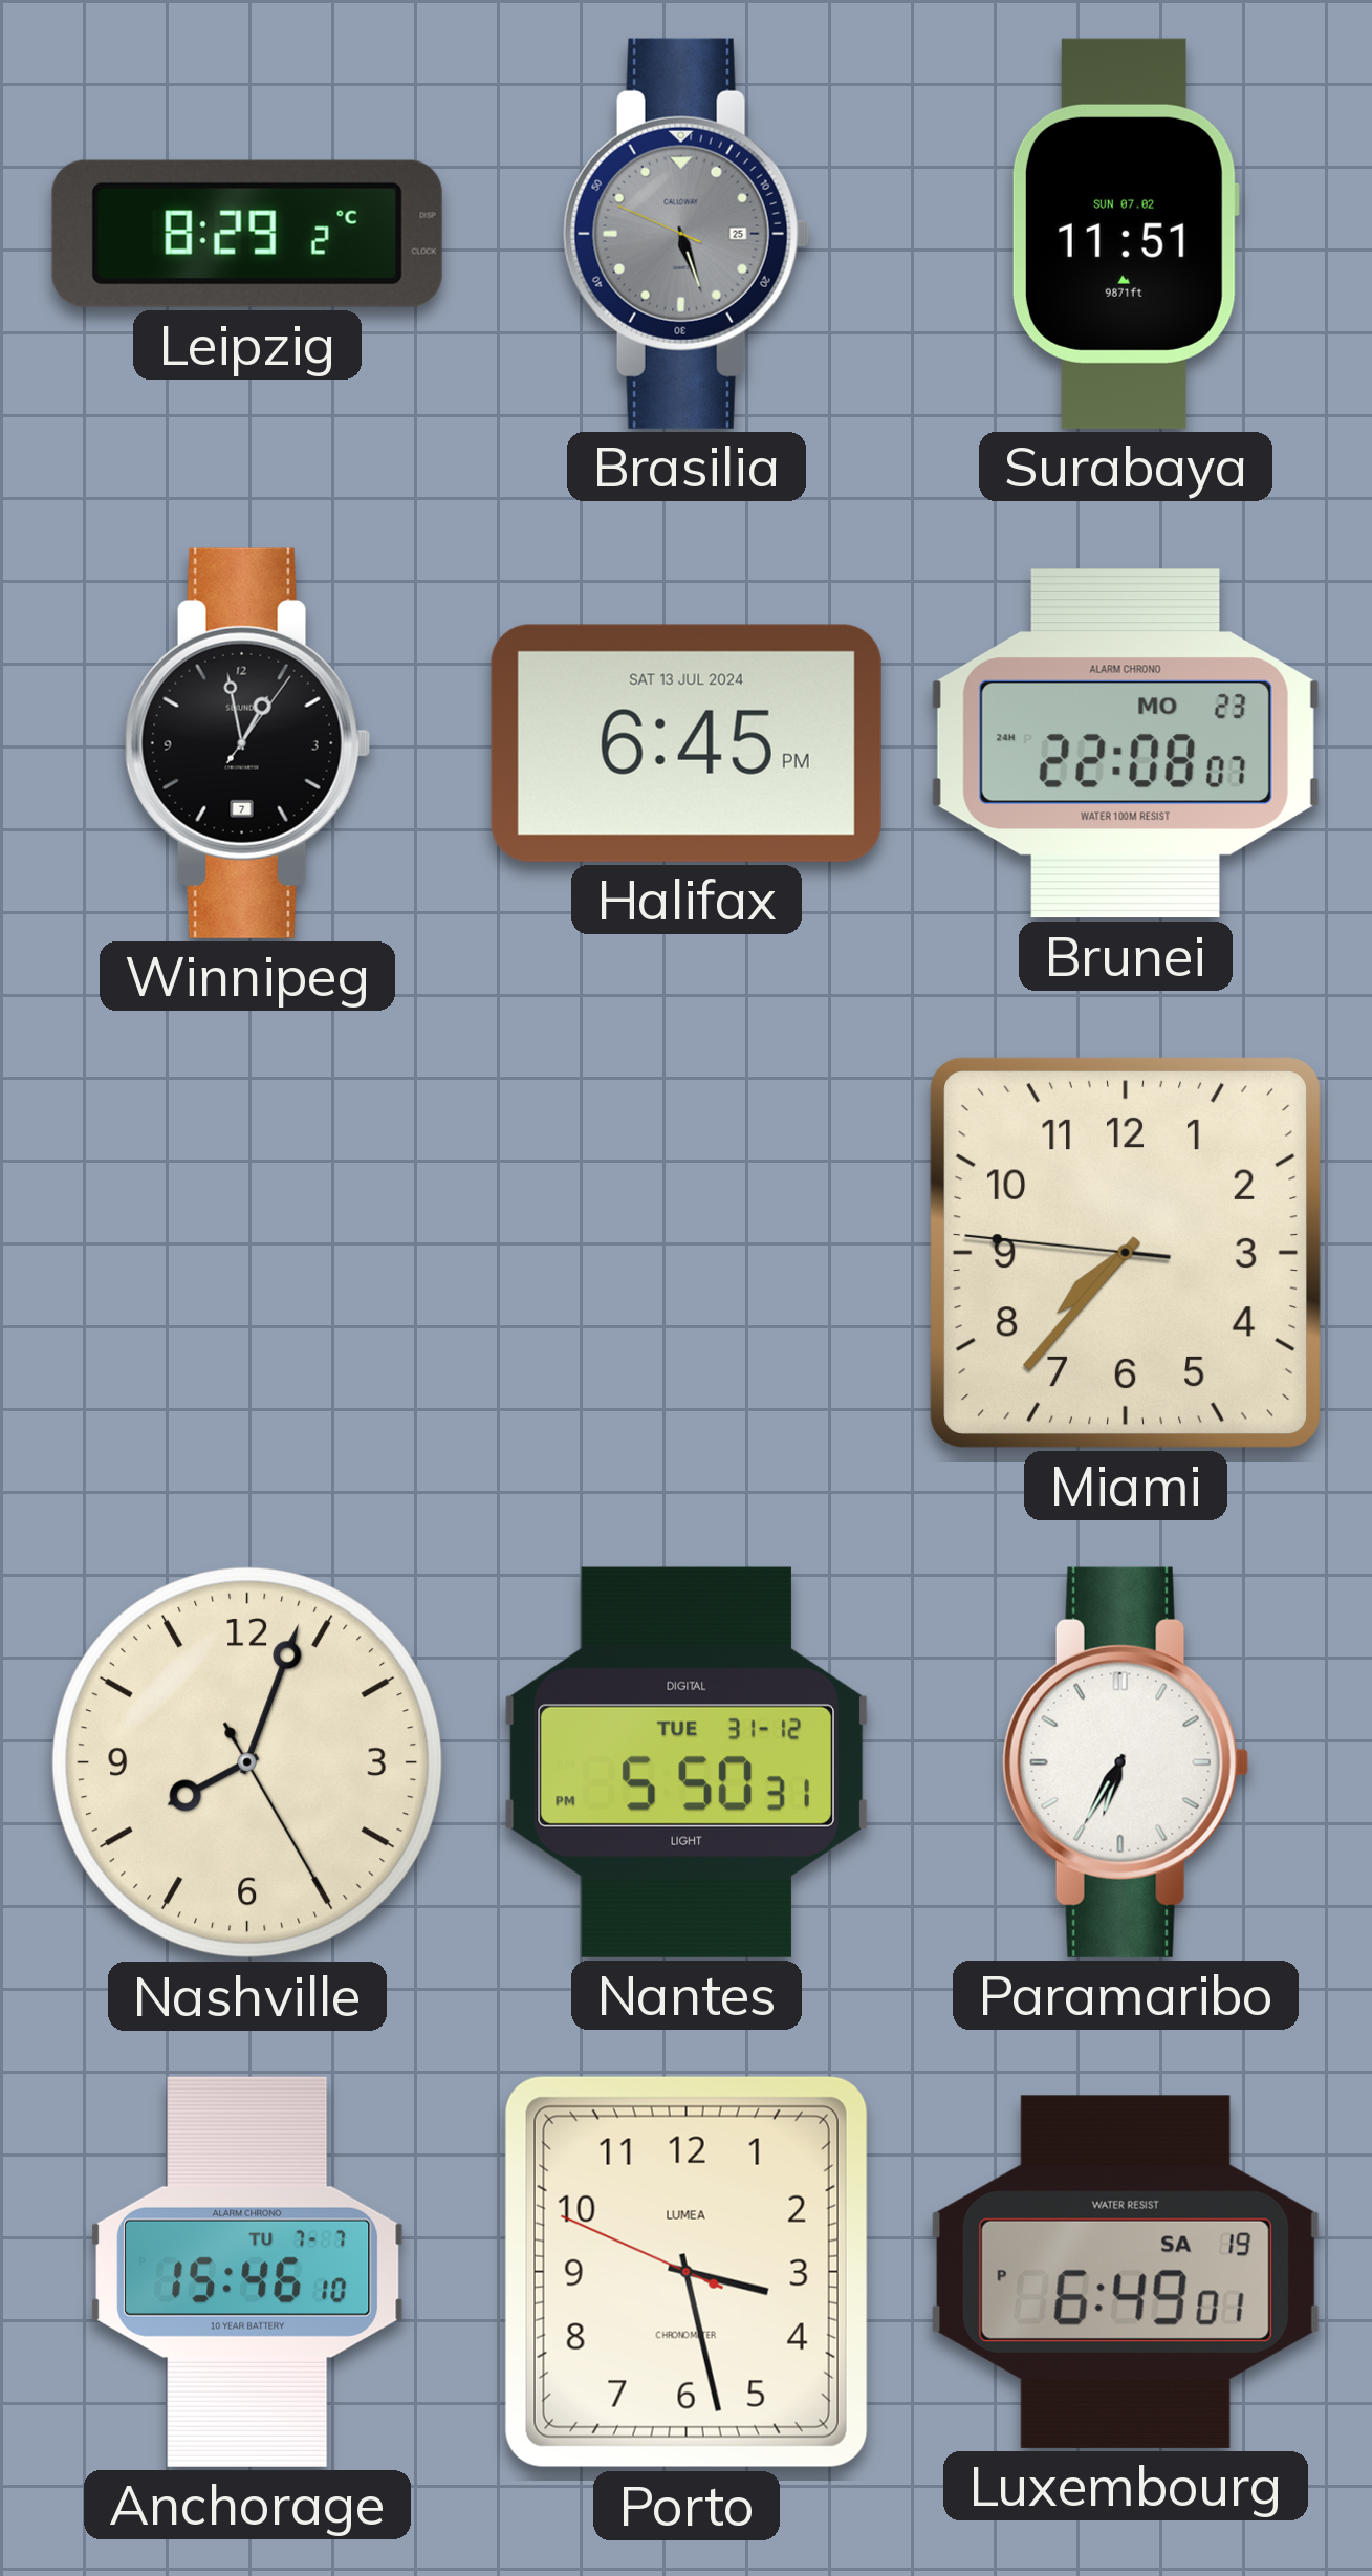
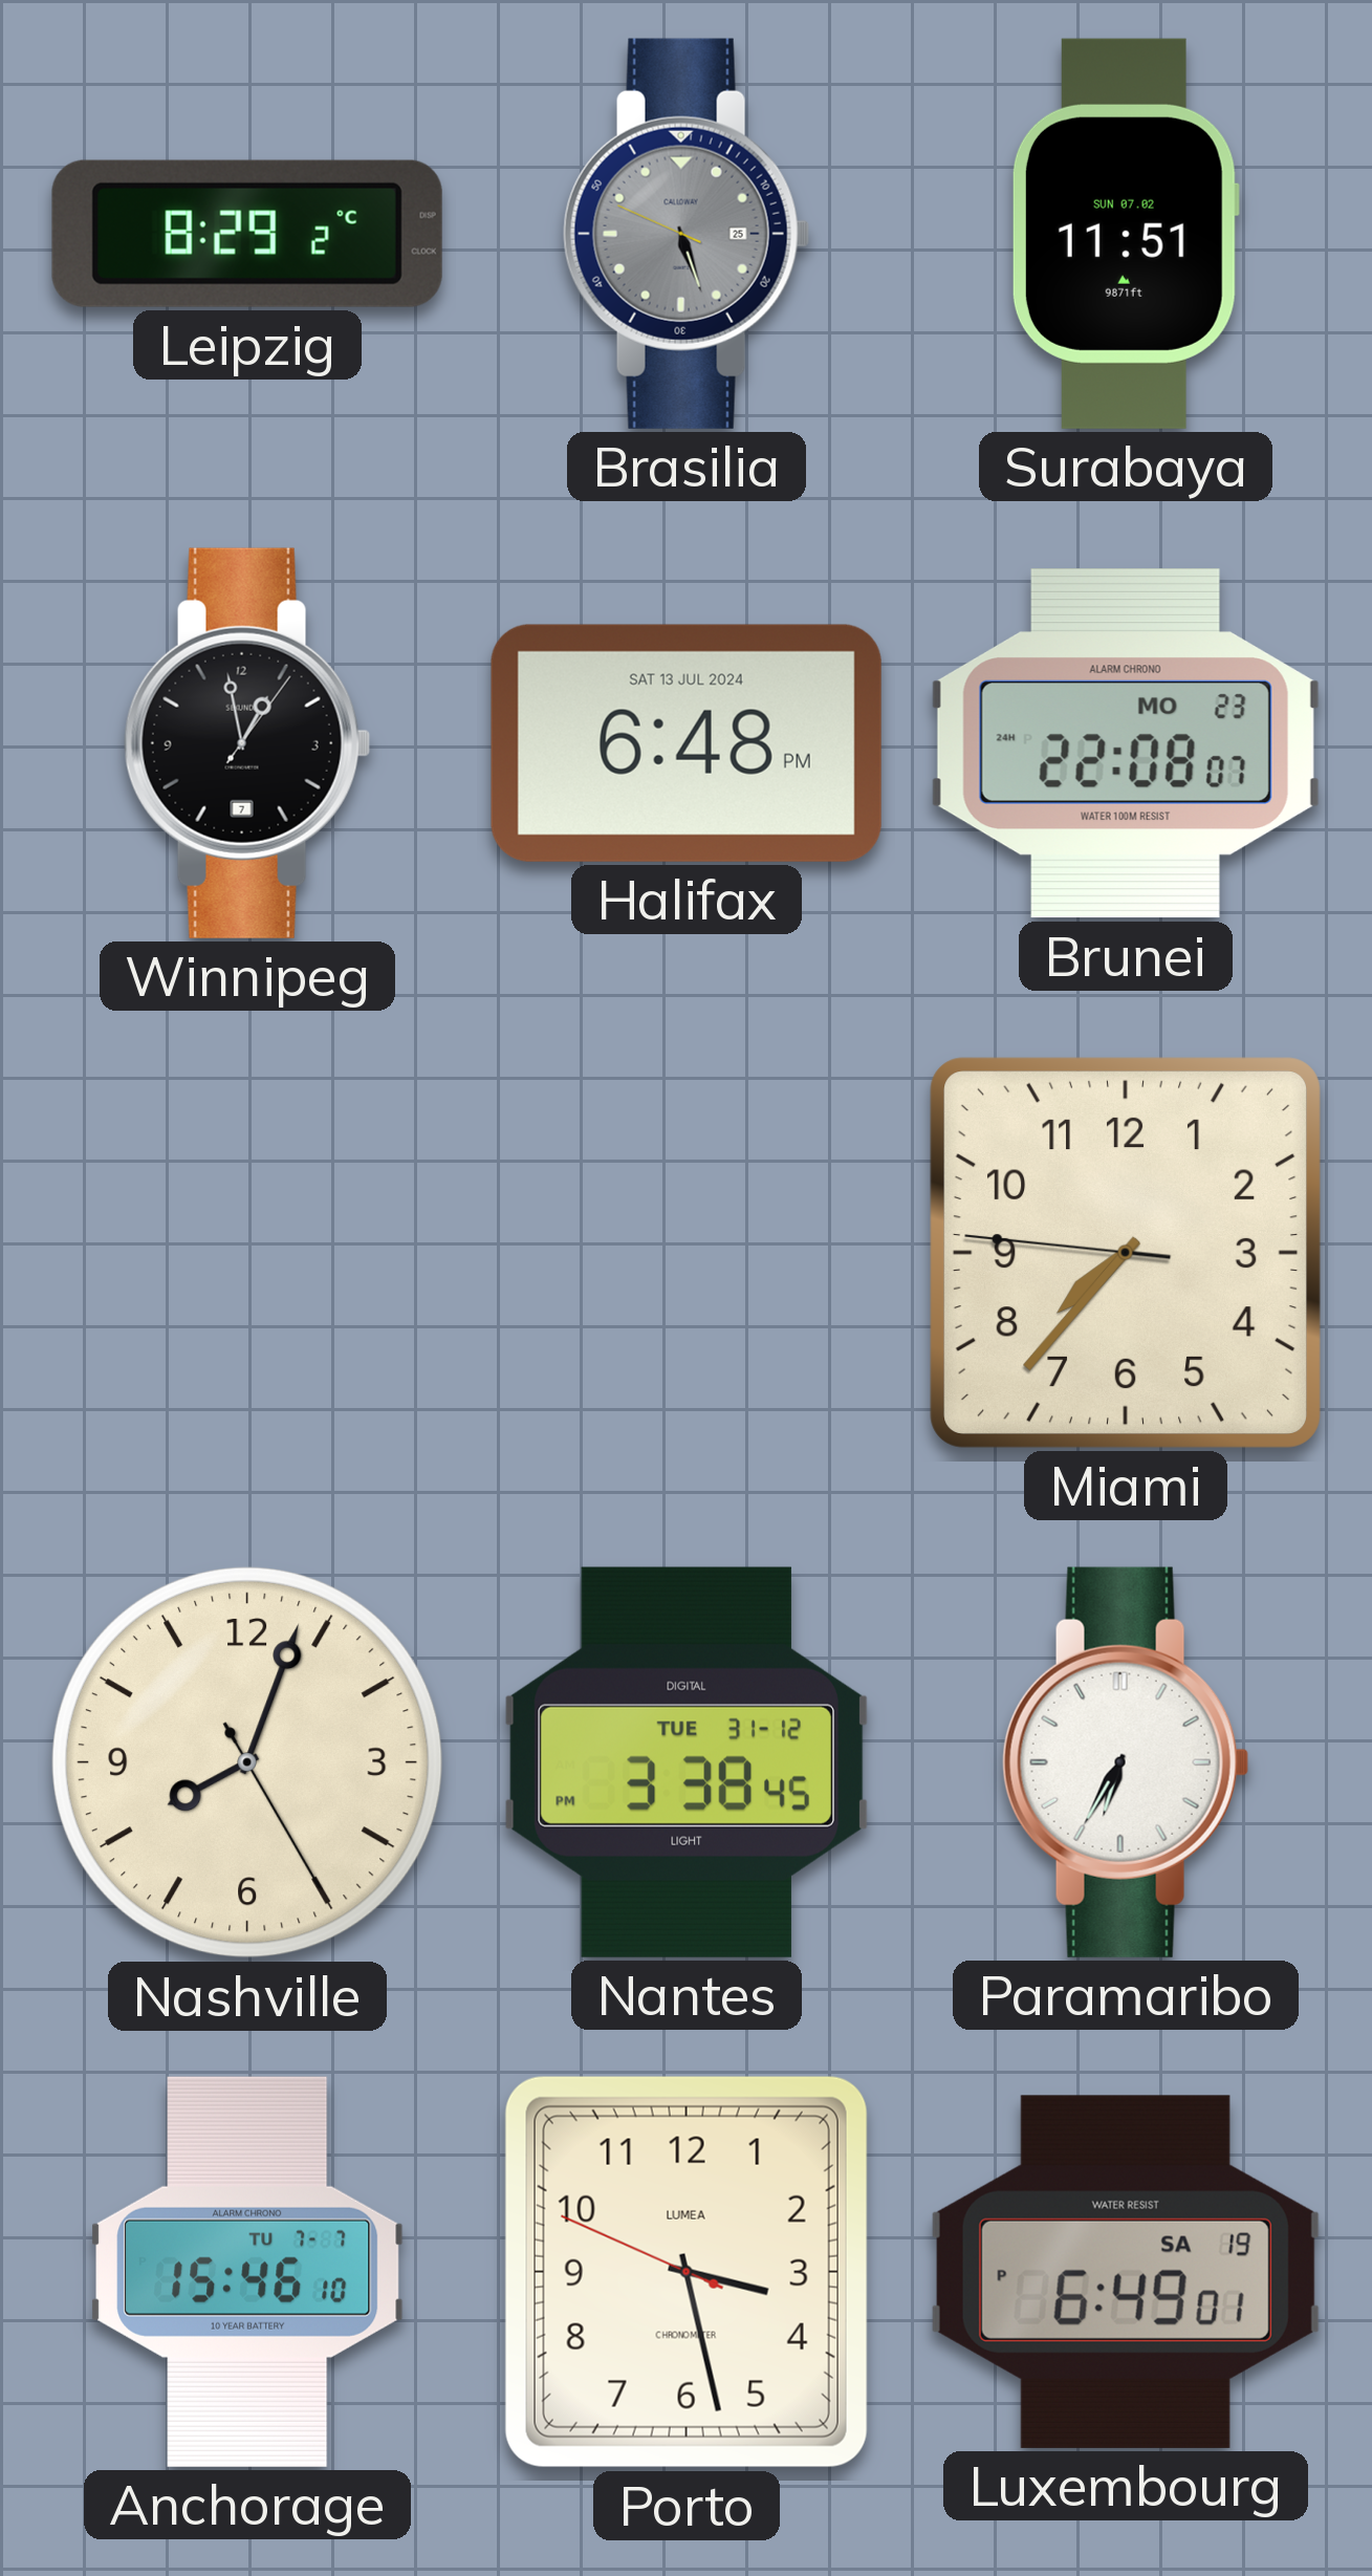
Halifax: 6:45 -> 6:48
Nantes: 5:50 -> 3:38
